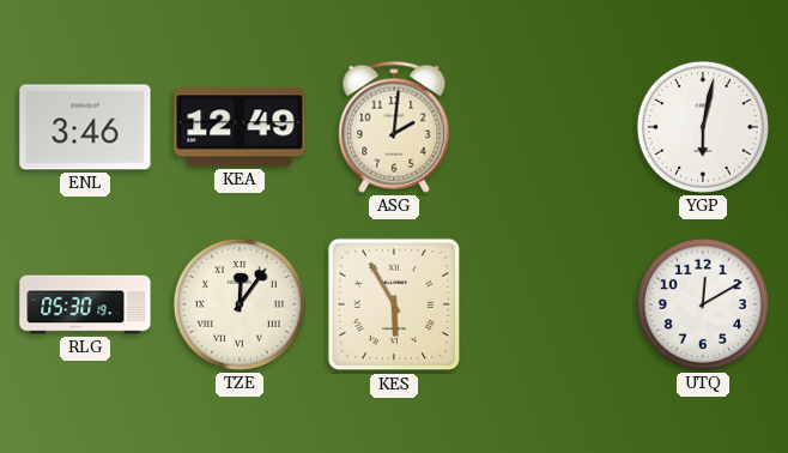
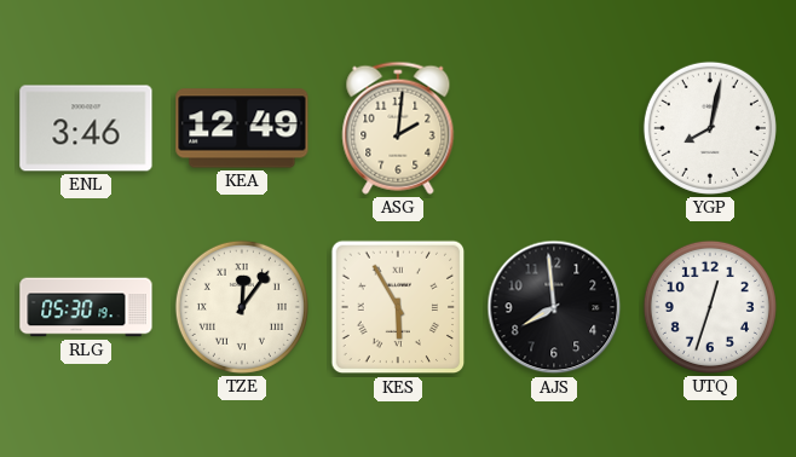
YGP: 6:02 -> 8:02
AJS: none -> 7:59
UTQ: 12:10 -> 12:33
